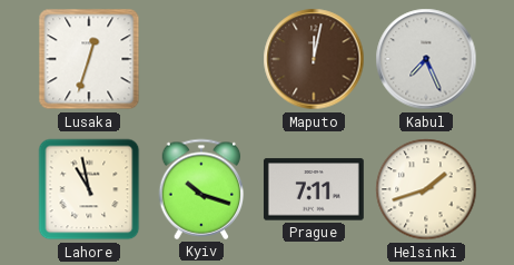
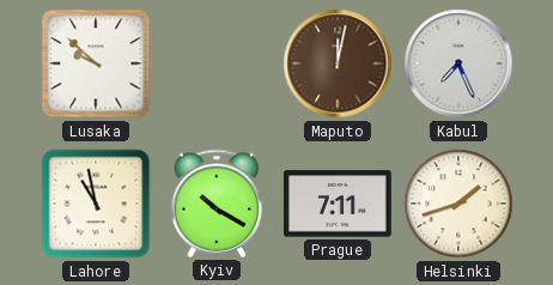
Lusaka: 12:33 -> 9:52
Kyiv: 10:18 -> 10:20
